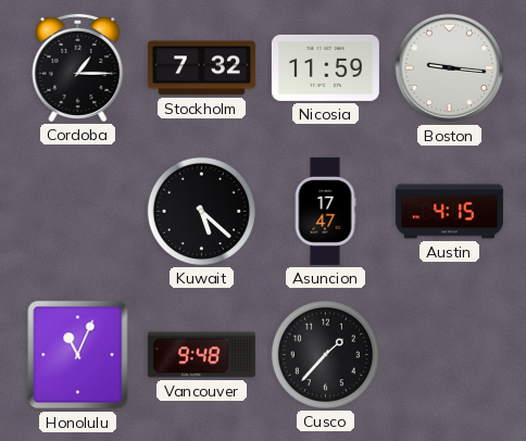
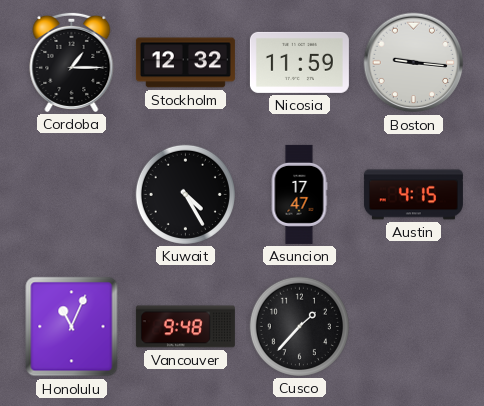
Stockholm: 7:32 -> 12:32
Kuwait: 5:22 -> 4:25
